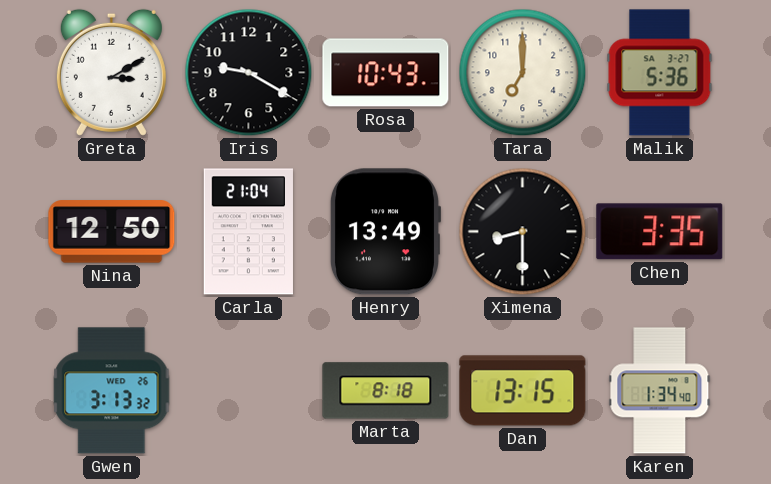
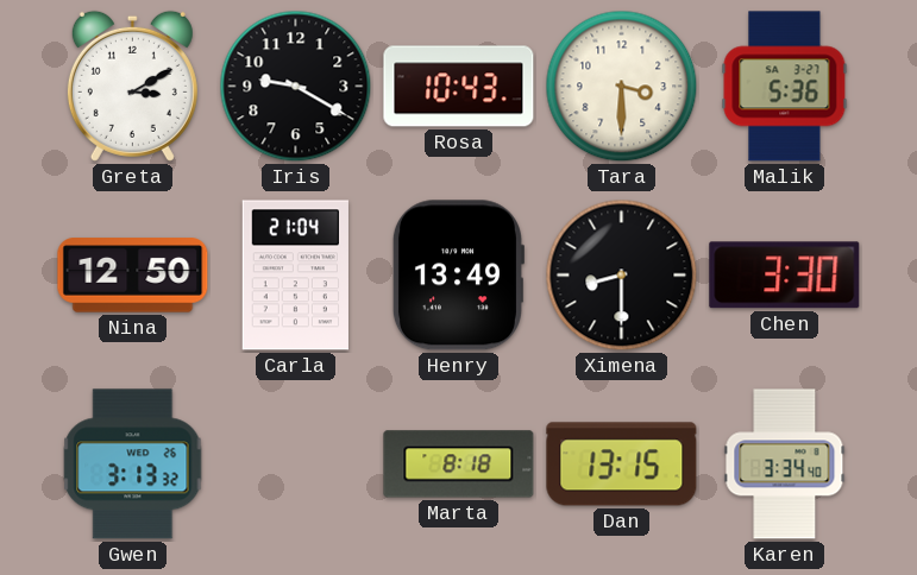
Tara: 7:00 -> 3:30
Chen: 3:35 -> 3:30
Karen: 1:34 -> 3:34
